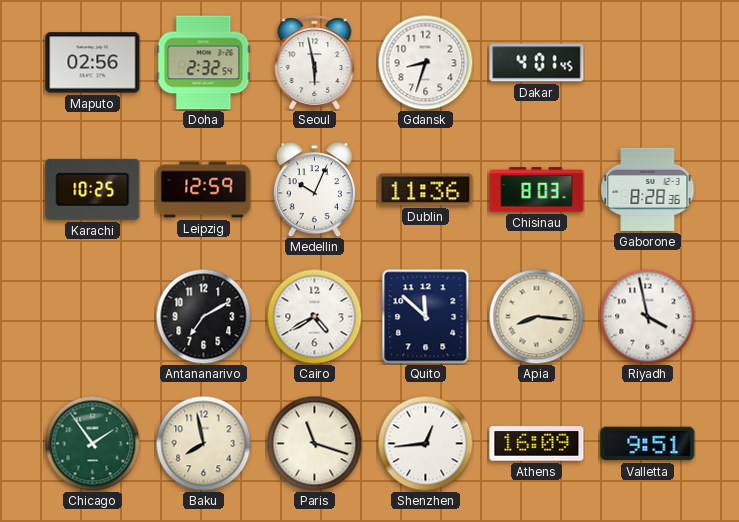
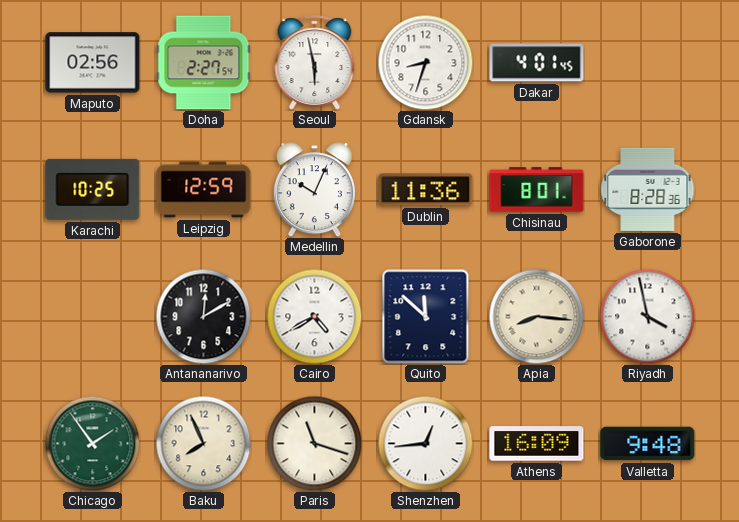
Doha: 2:32 -> 2:27
Chisinau: 8:03 -> 8:01
Antananarivo: 7:10 -> 12:10
Baku: 7:58 -> 7:56
Valletta: 9:51 -> 9:48
